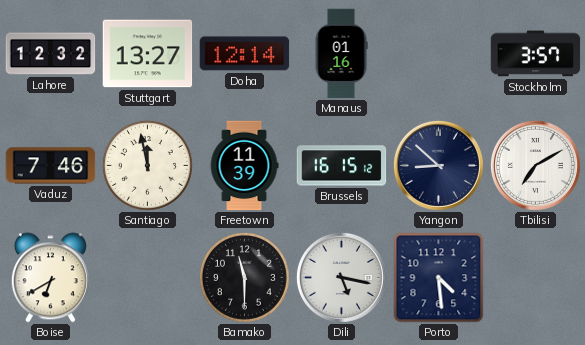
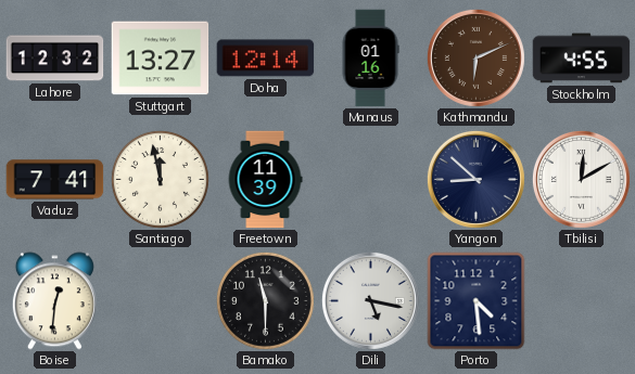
Kathmandu: none -> 6:11
Stockholm: 3:57 -> 4:55
Vaduz: 7:46 -> 7:41
Brussels: 16:15 -> none
Tbilisi: 7:10 -> 12:10
Boise: 6:40 -> 12:31
